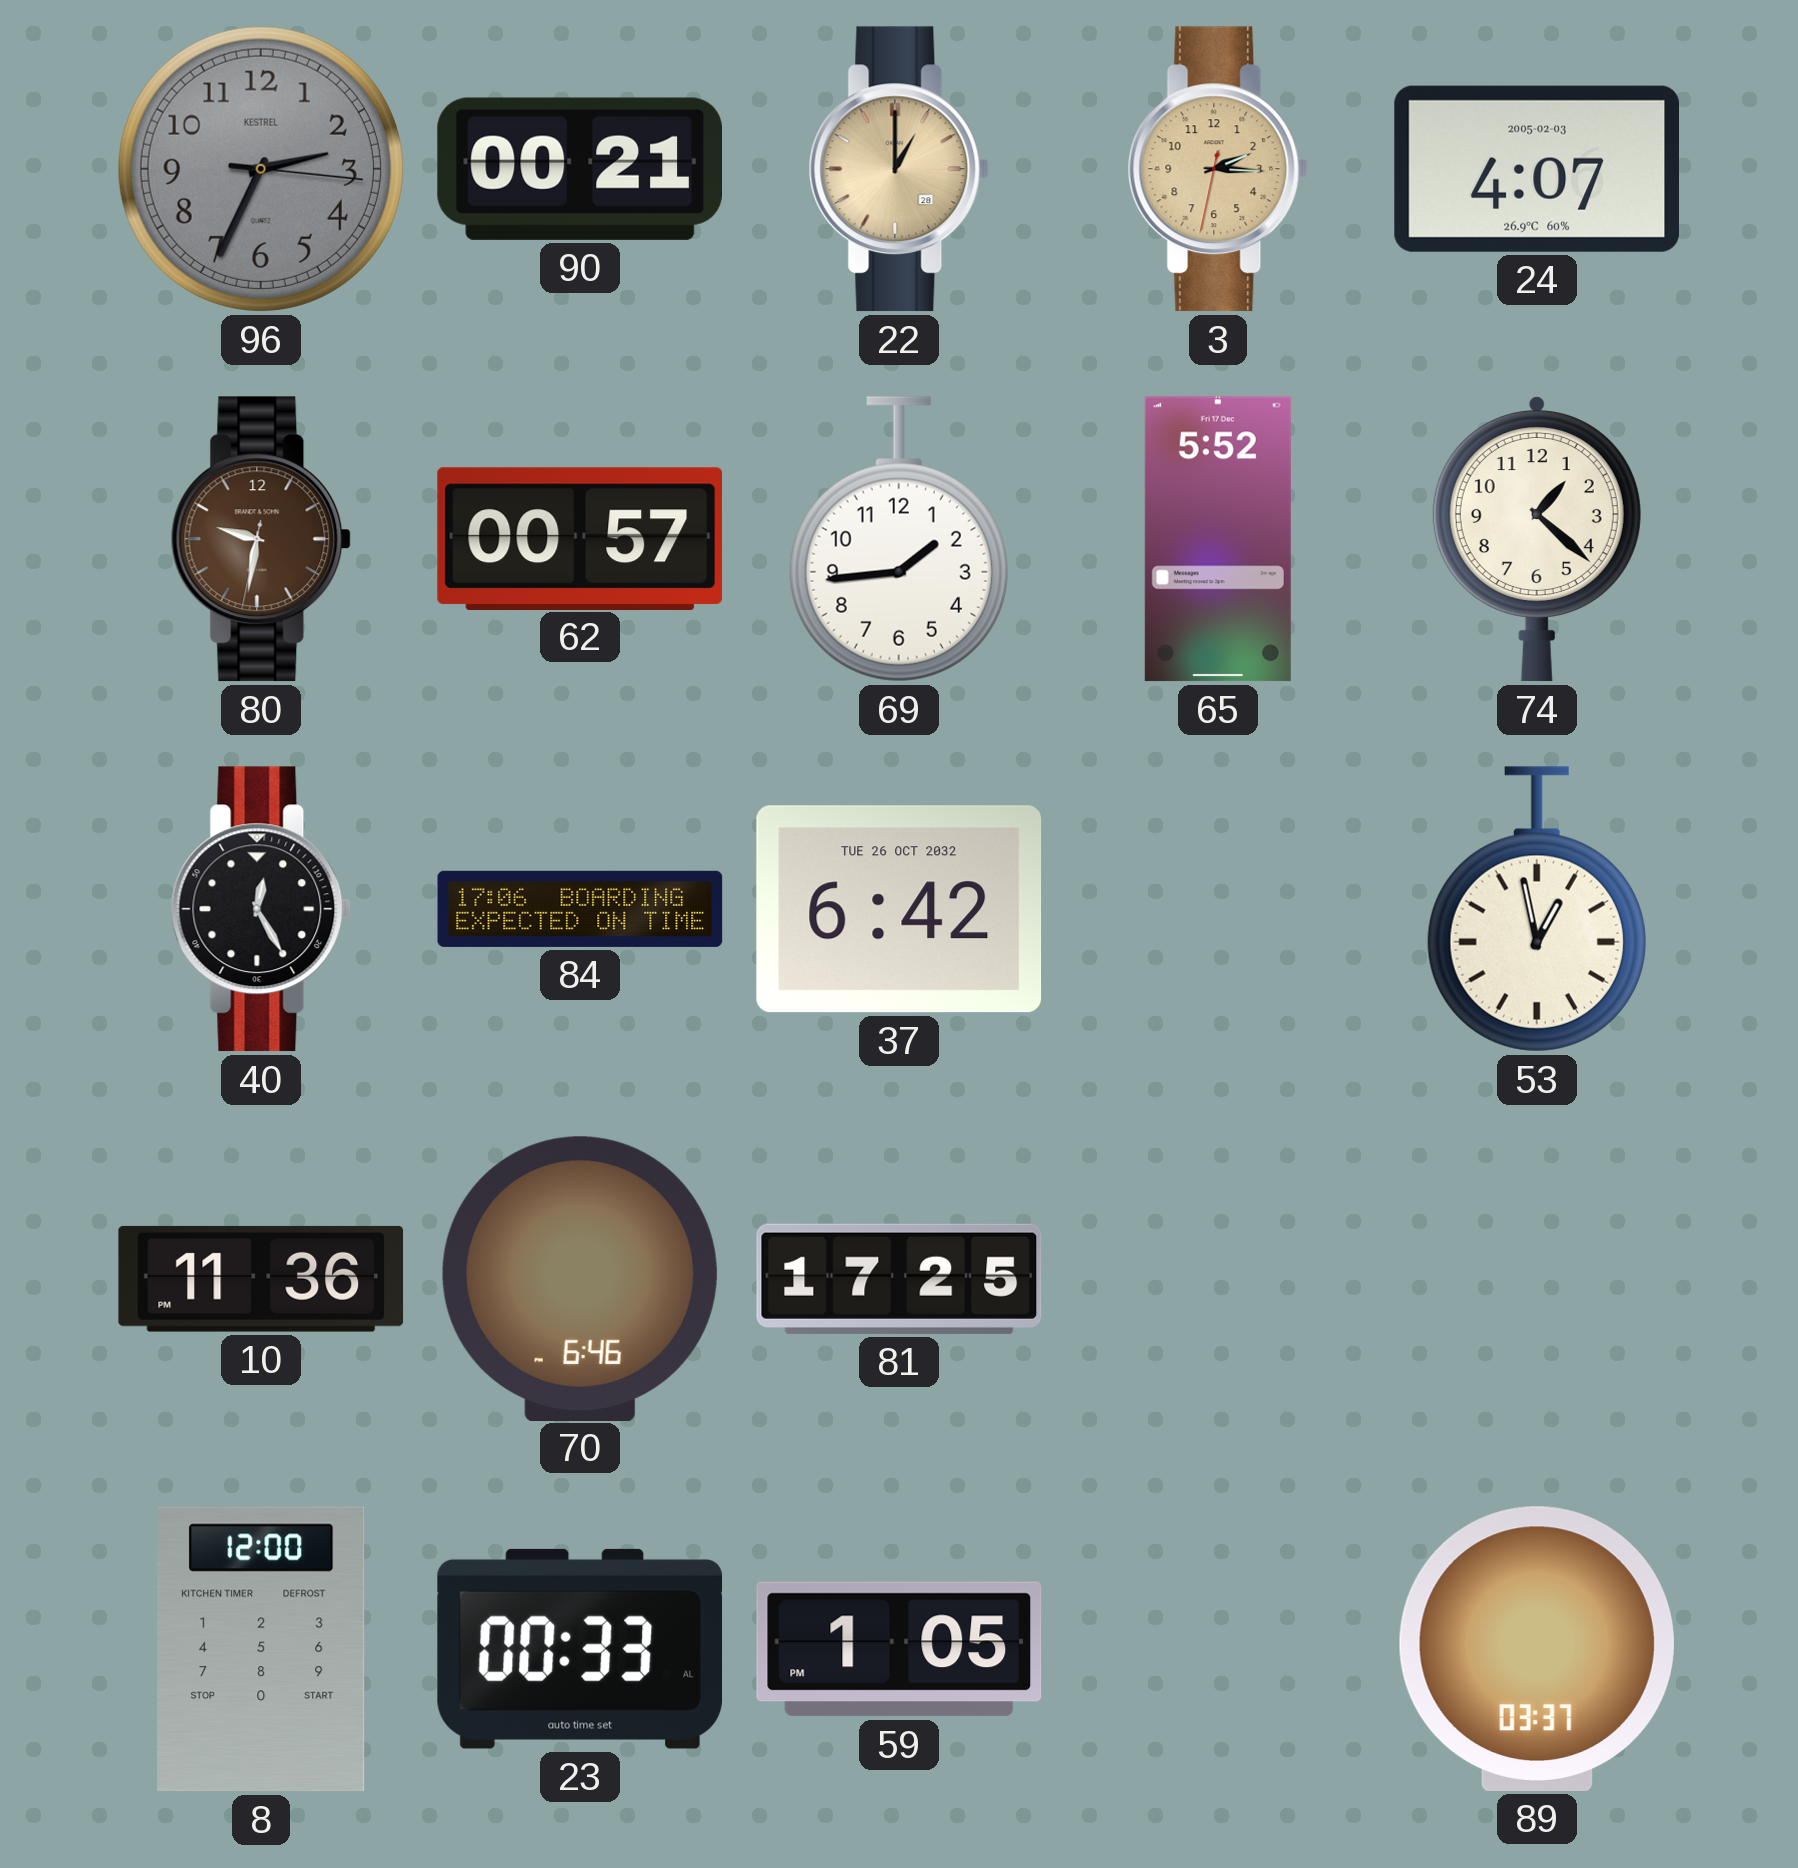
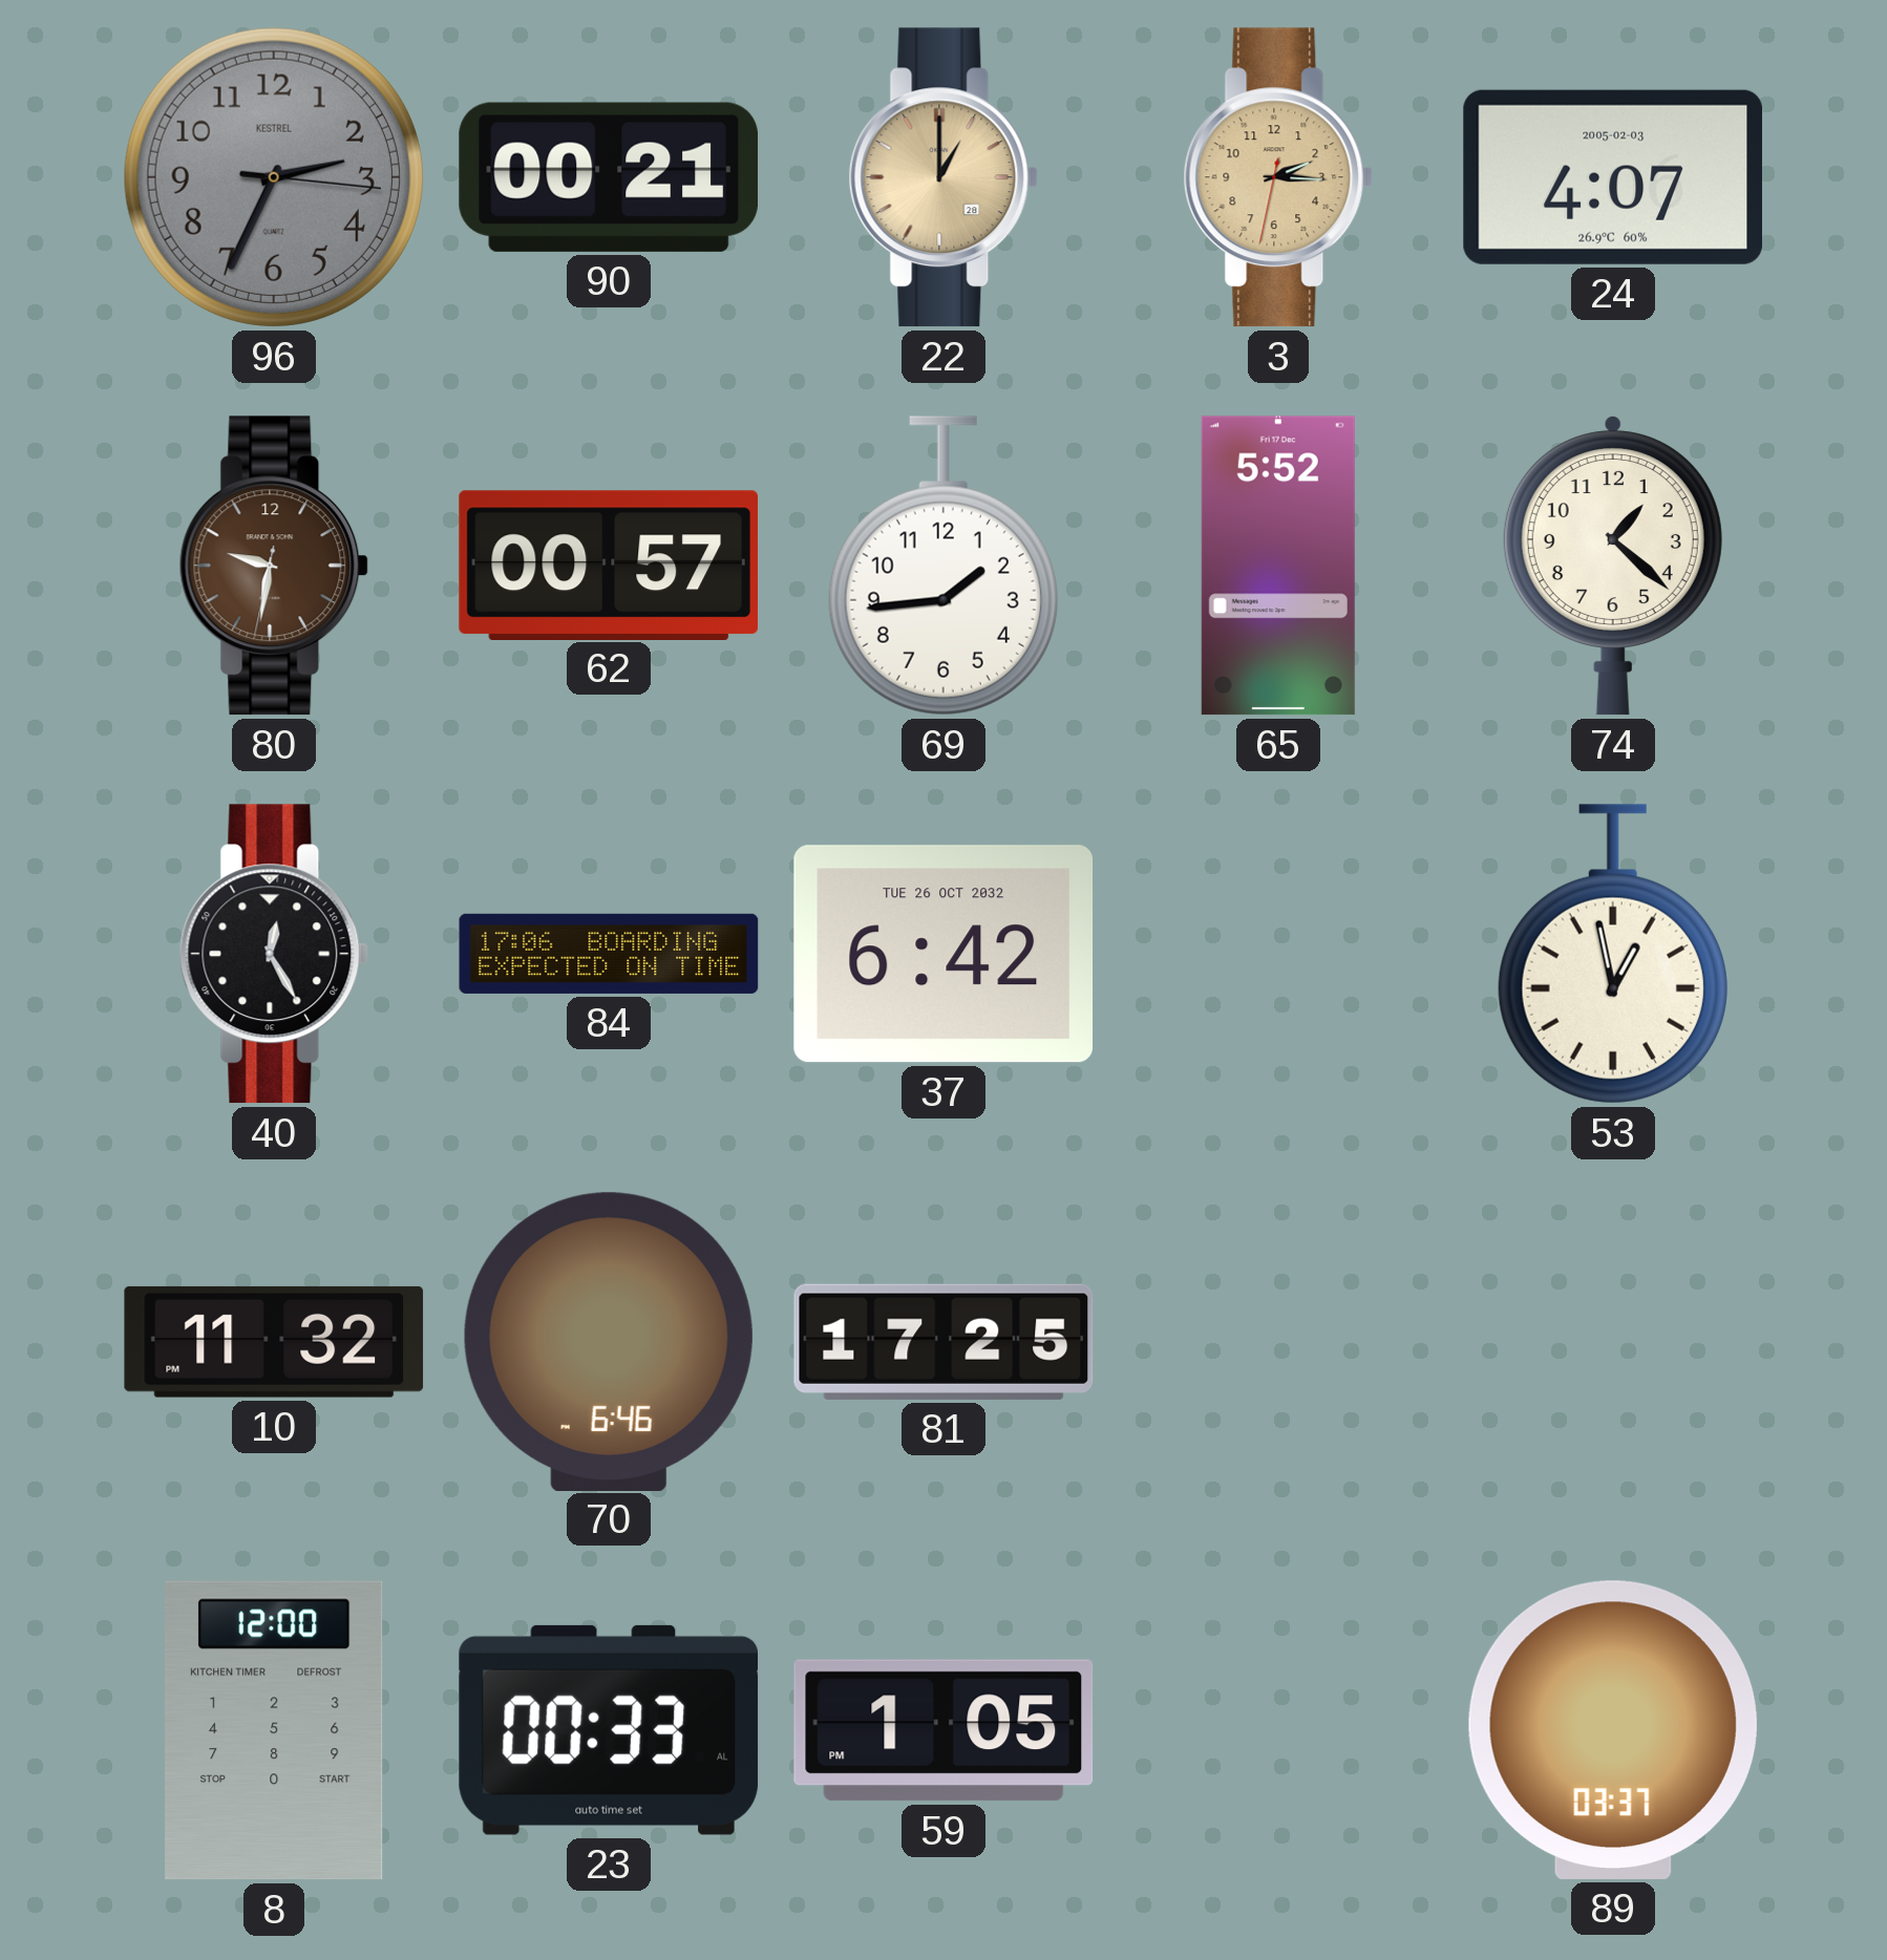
10: 11:36 -> 11:32
